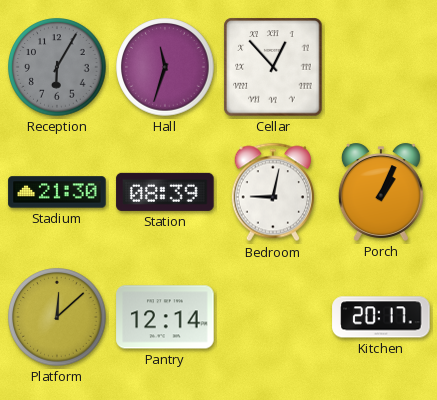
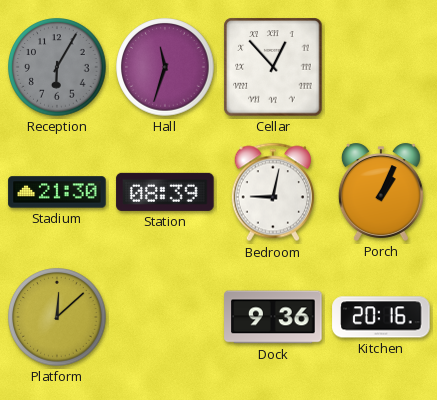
Pantry: 12:14 -> none
Dock: none -> 9:36
Kitchen: 20:17 -> 20:16
